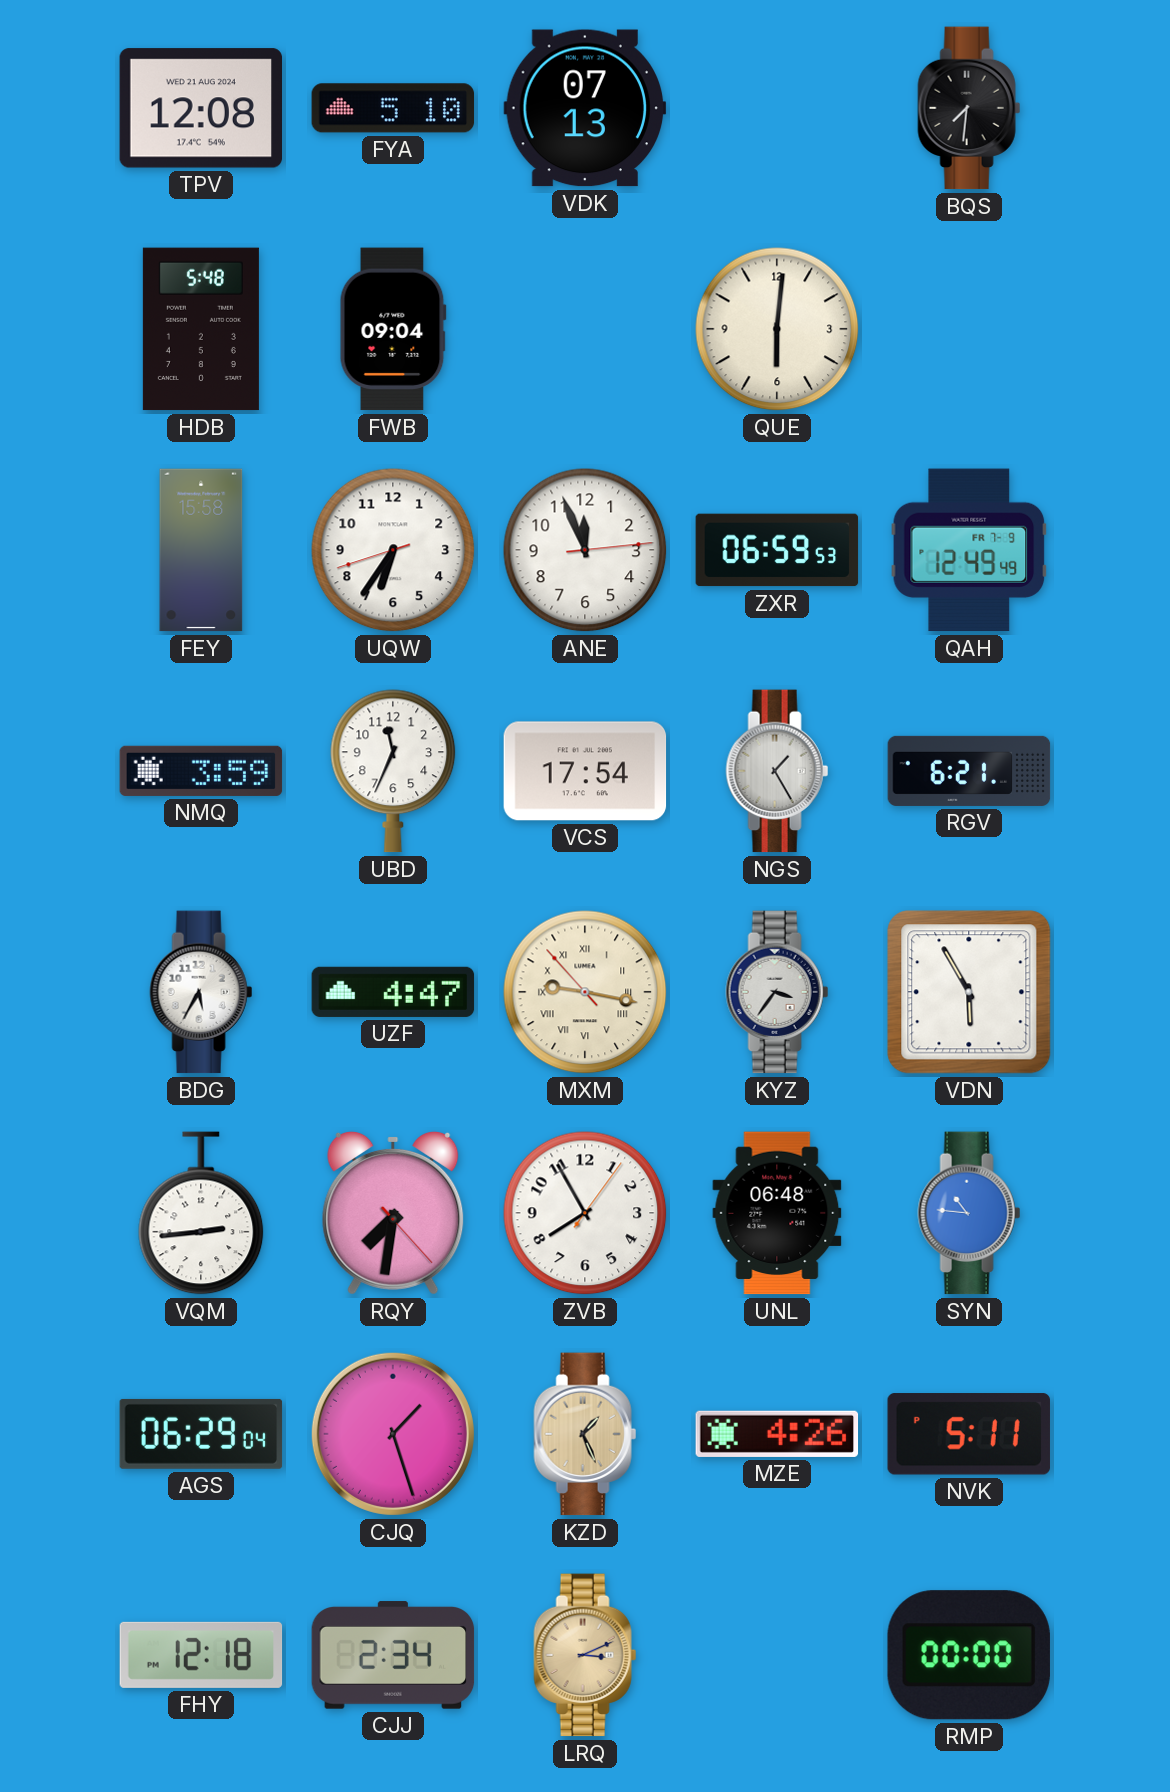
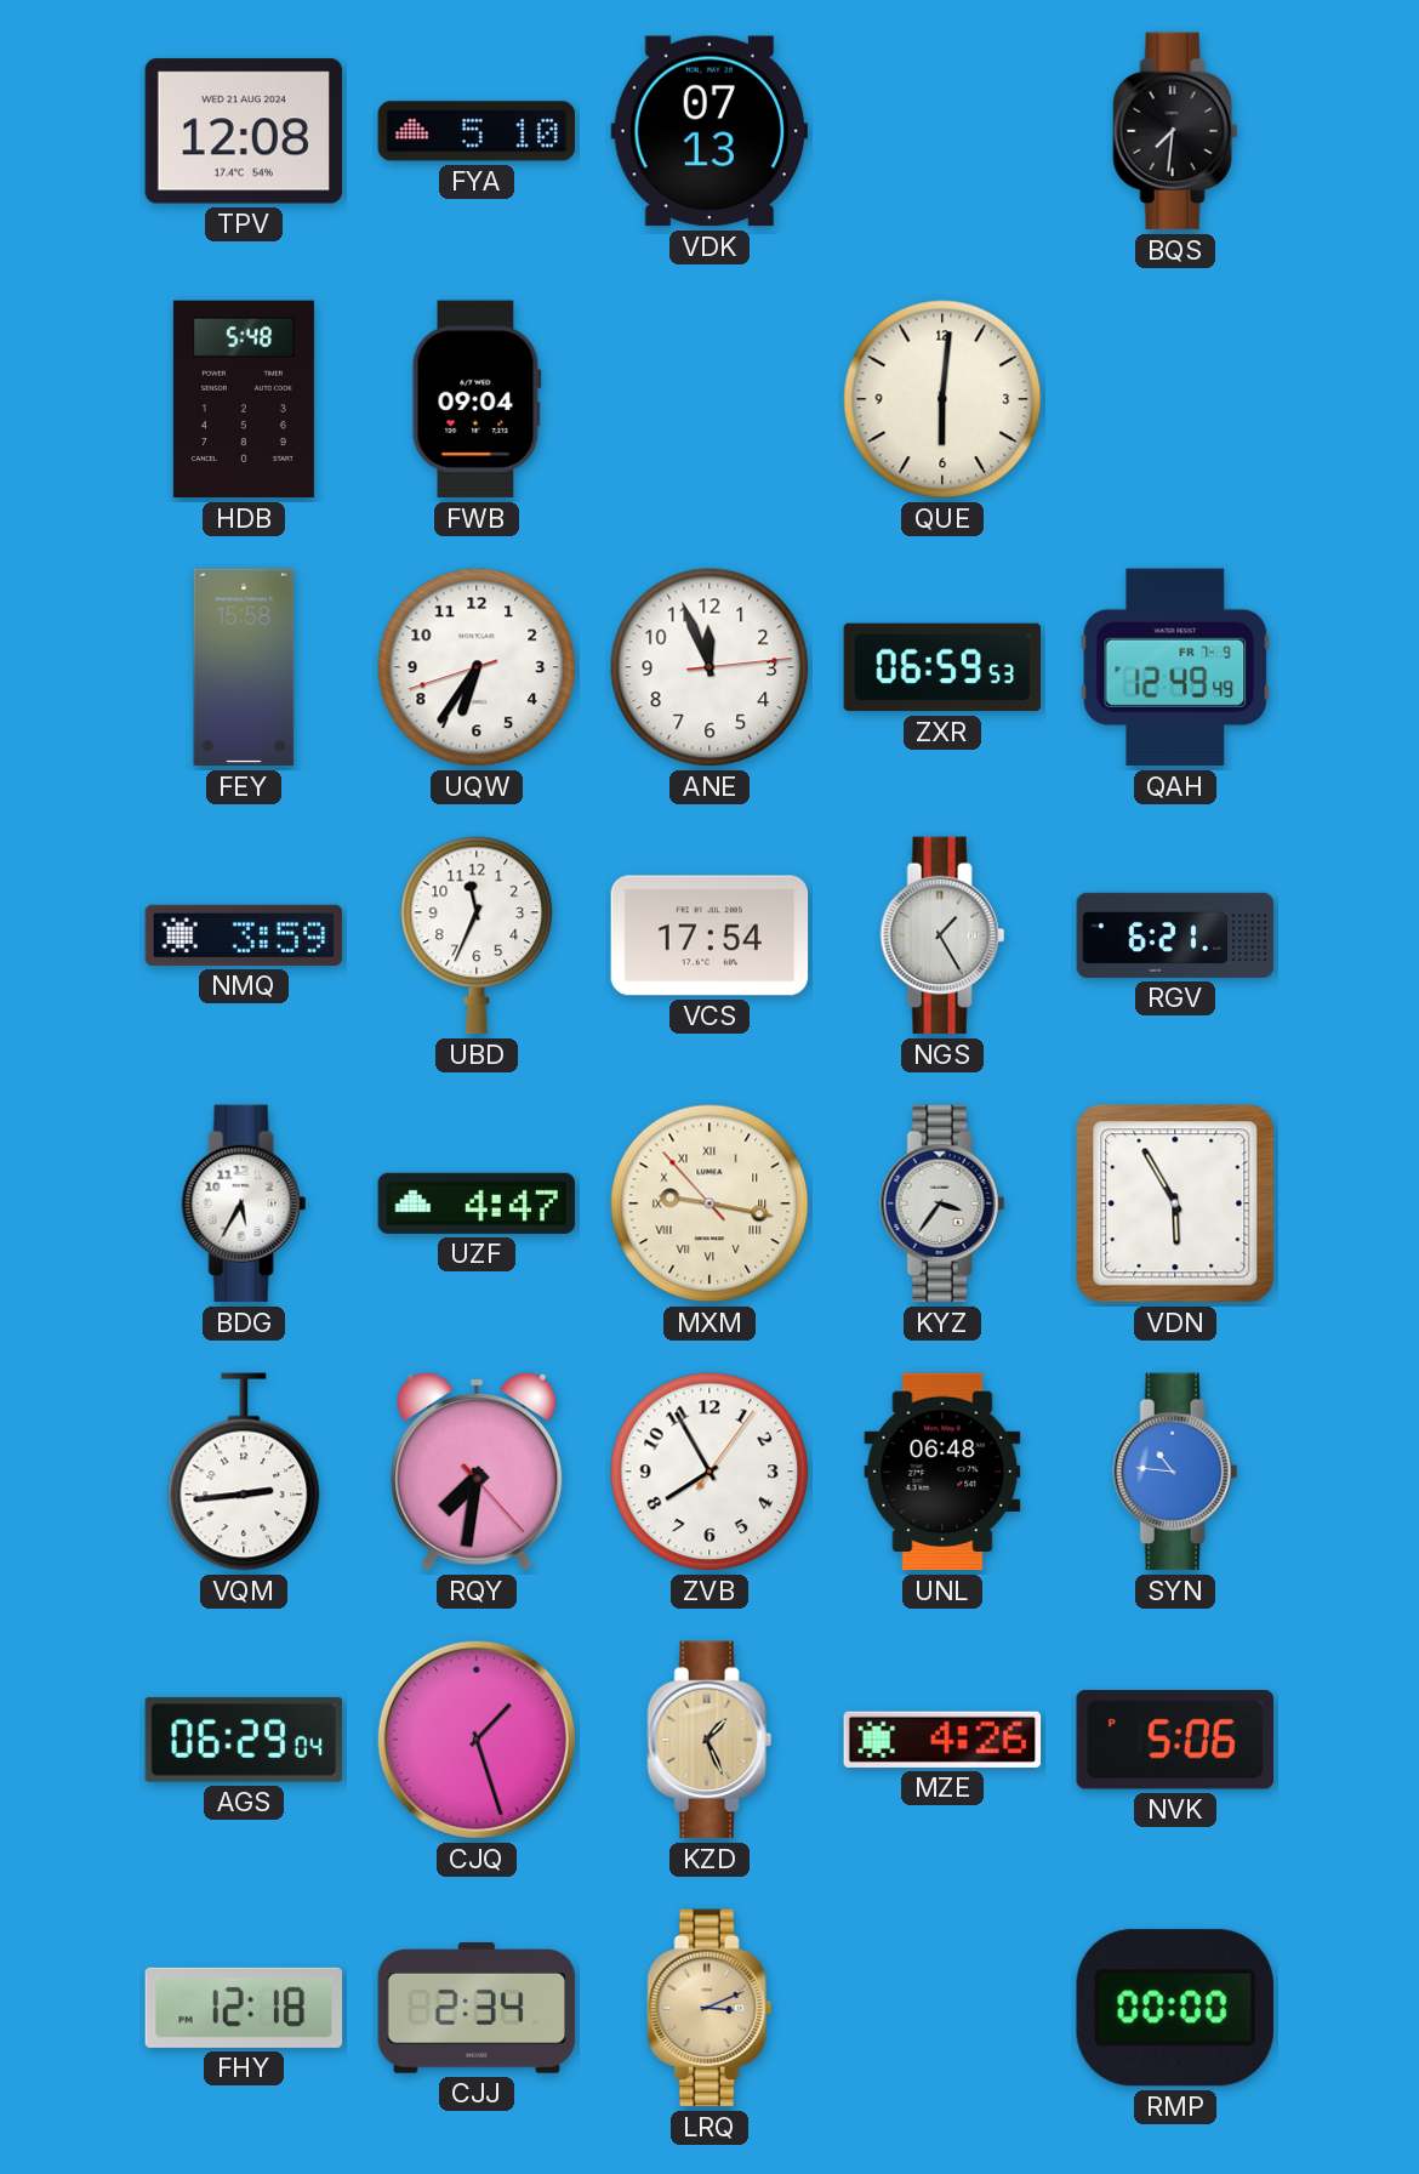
NVK: 5:11 -> 5:06
